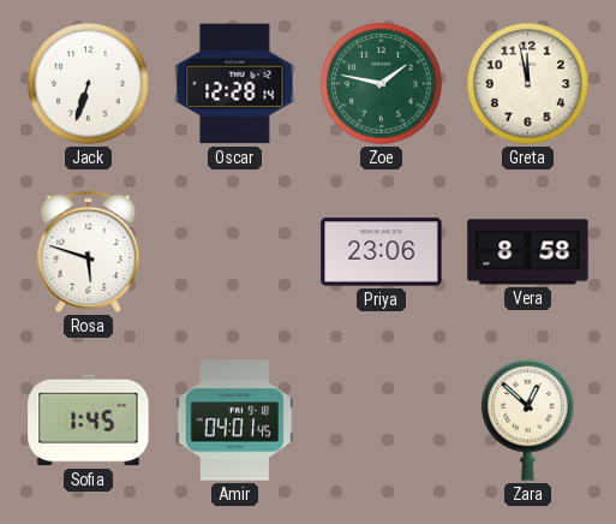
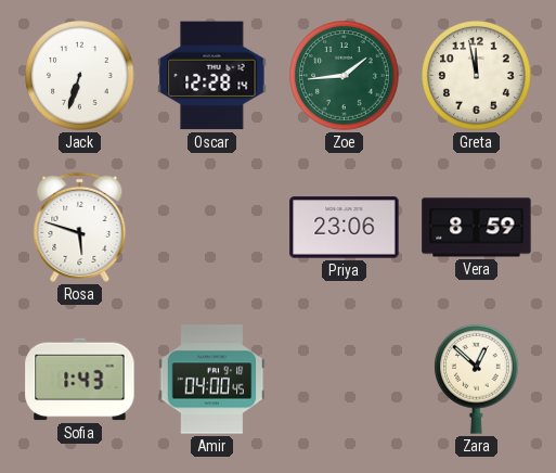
Zoe: 1:47 -> 1:44
Vera: 8:58 -> 8:59
Sofia: 1:45 -> 1:43
Amir: 04:01 -> 04:00
